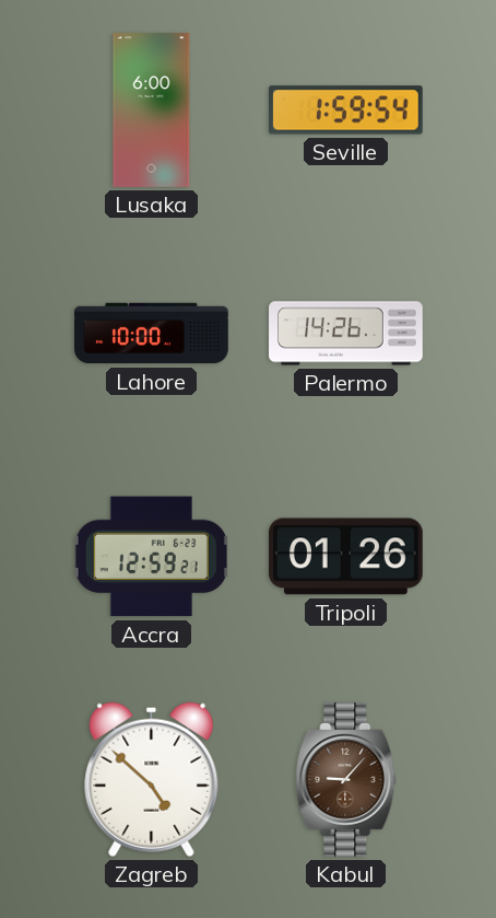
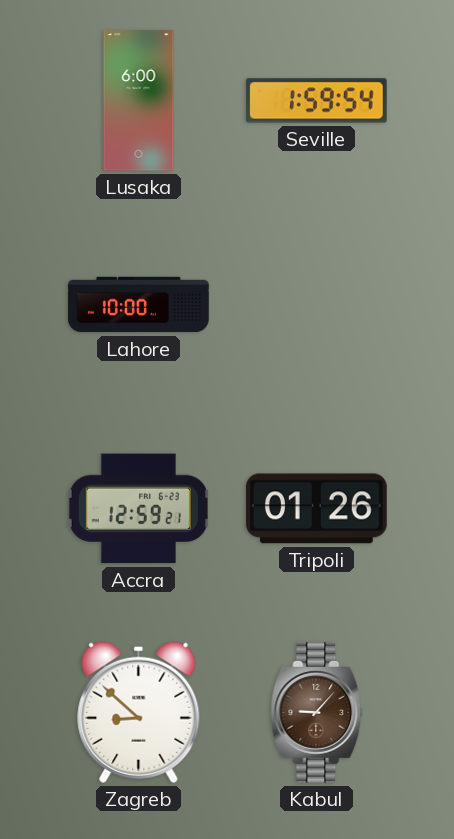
Palermo: 14:26 -> none
Zagreb: 4:52 -> 8:52
